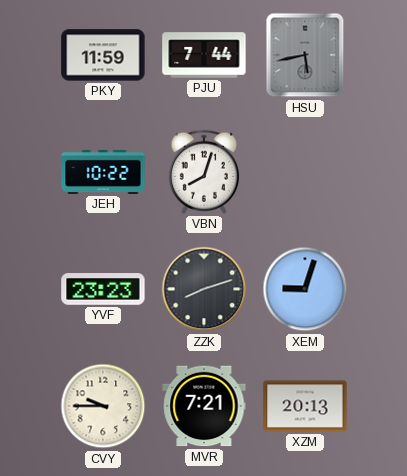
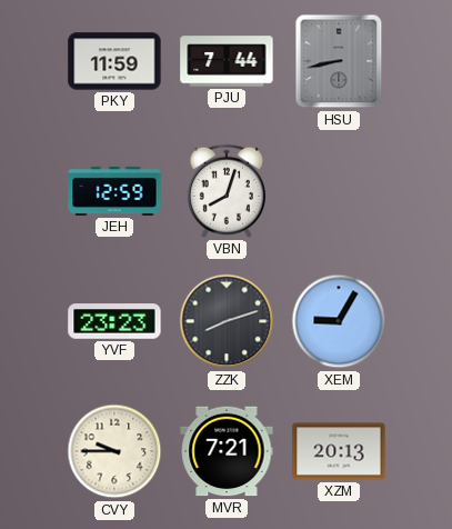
HSU: 5:43 -> 8:43
JEH: 10:22 -> 12:59
XEM: 9:03 -> 9:05
